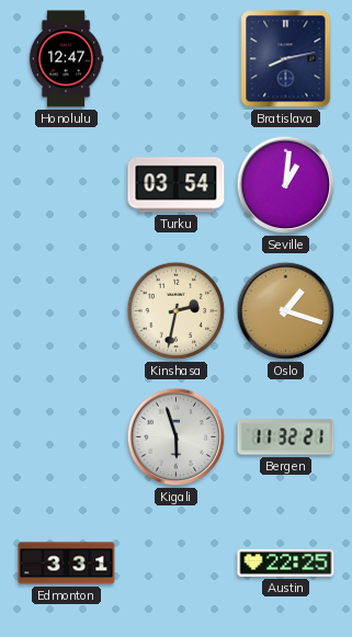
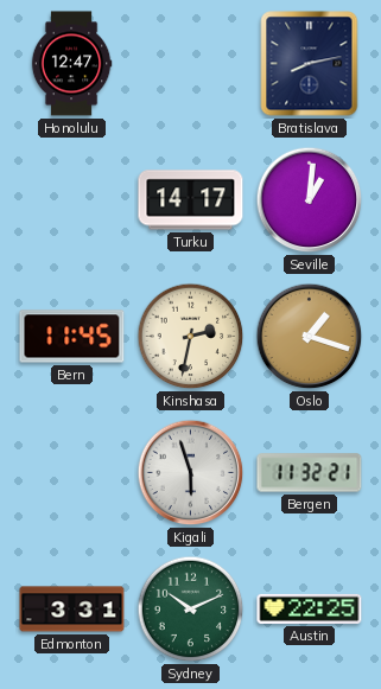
Turku: 03:54 -> 14:17
Bern: none -> 11:45
Sydney: none -> 10:11
